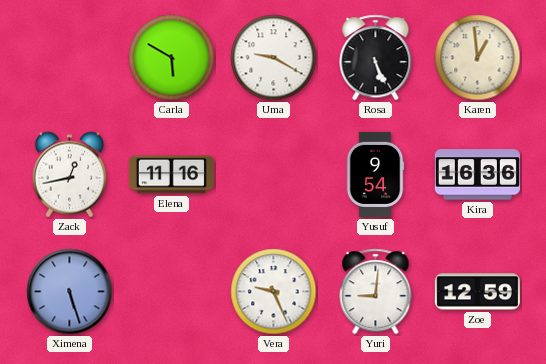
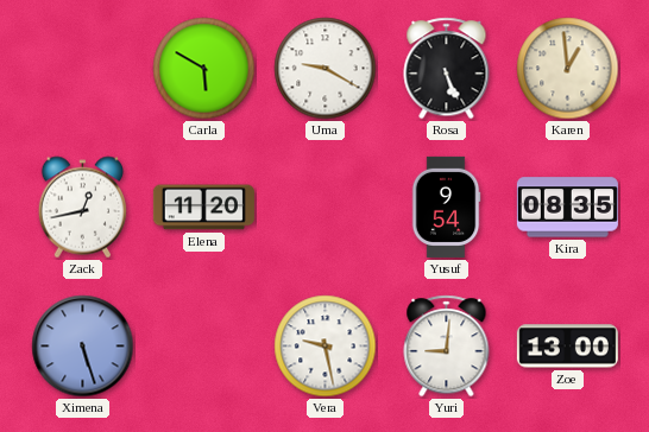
Elena: 11:16 -> 11:20
Kira: 16:36 -> 08:35
Vera: 9:26 -> 9:28
Zoe: 12:59 -> 13:00
